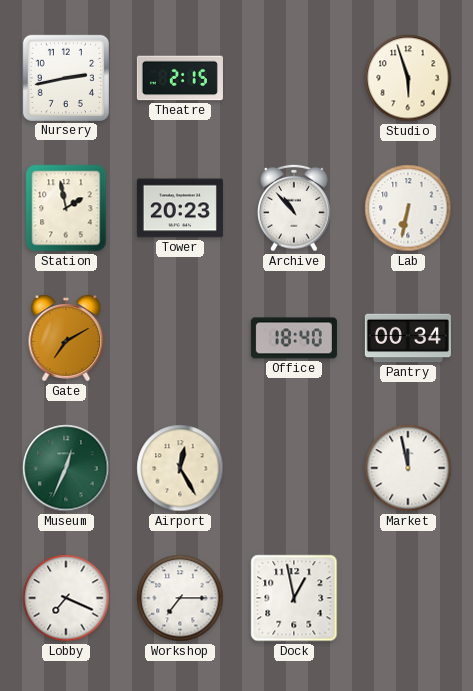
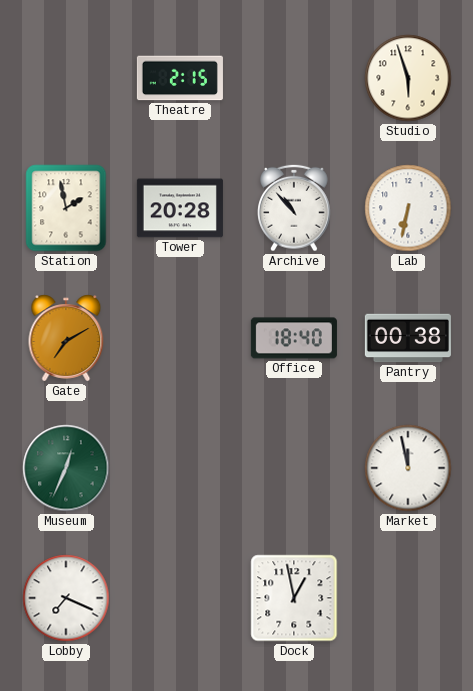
Nursery: 2:43 -> none
Tower: 20:23 -> 20:28
Pantry: 00:34 -> 00:38
Airport: 12:25 -> none
Workshop: 7:15 -> none
